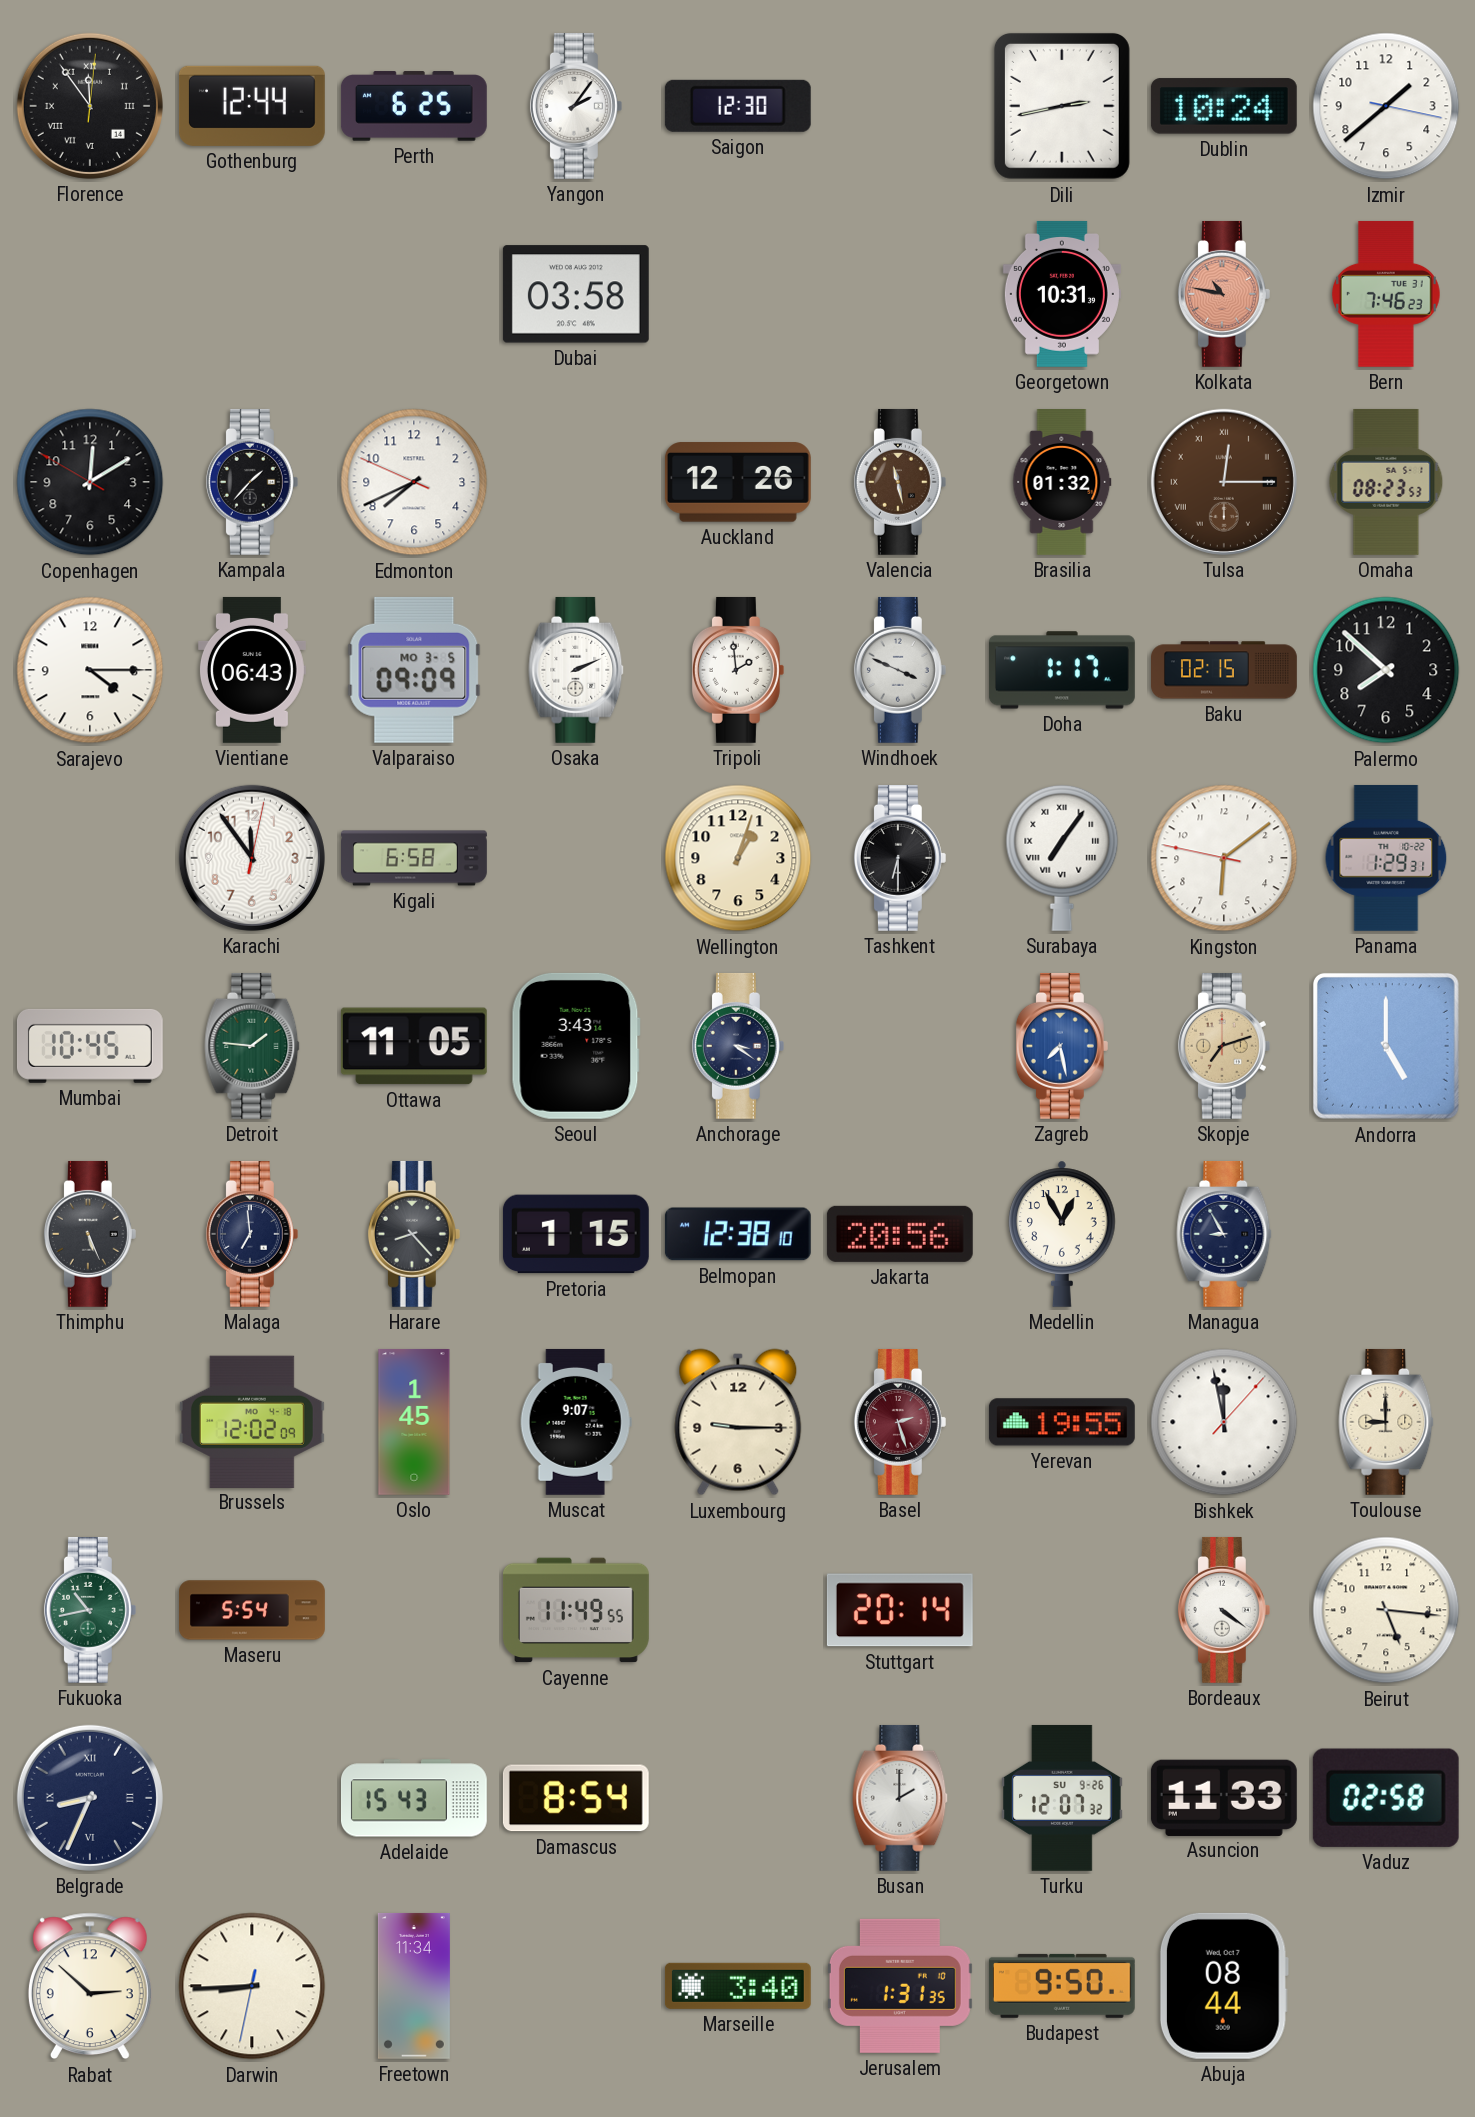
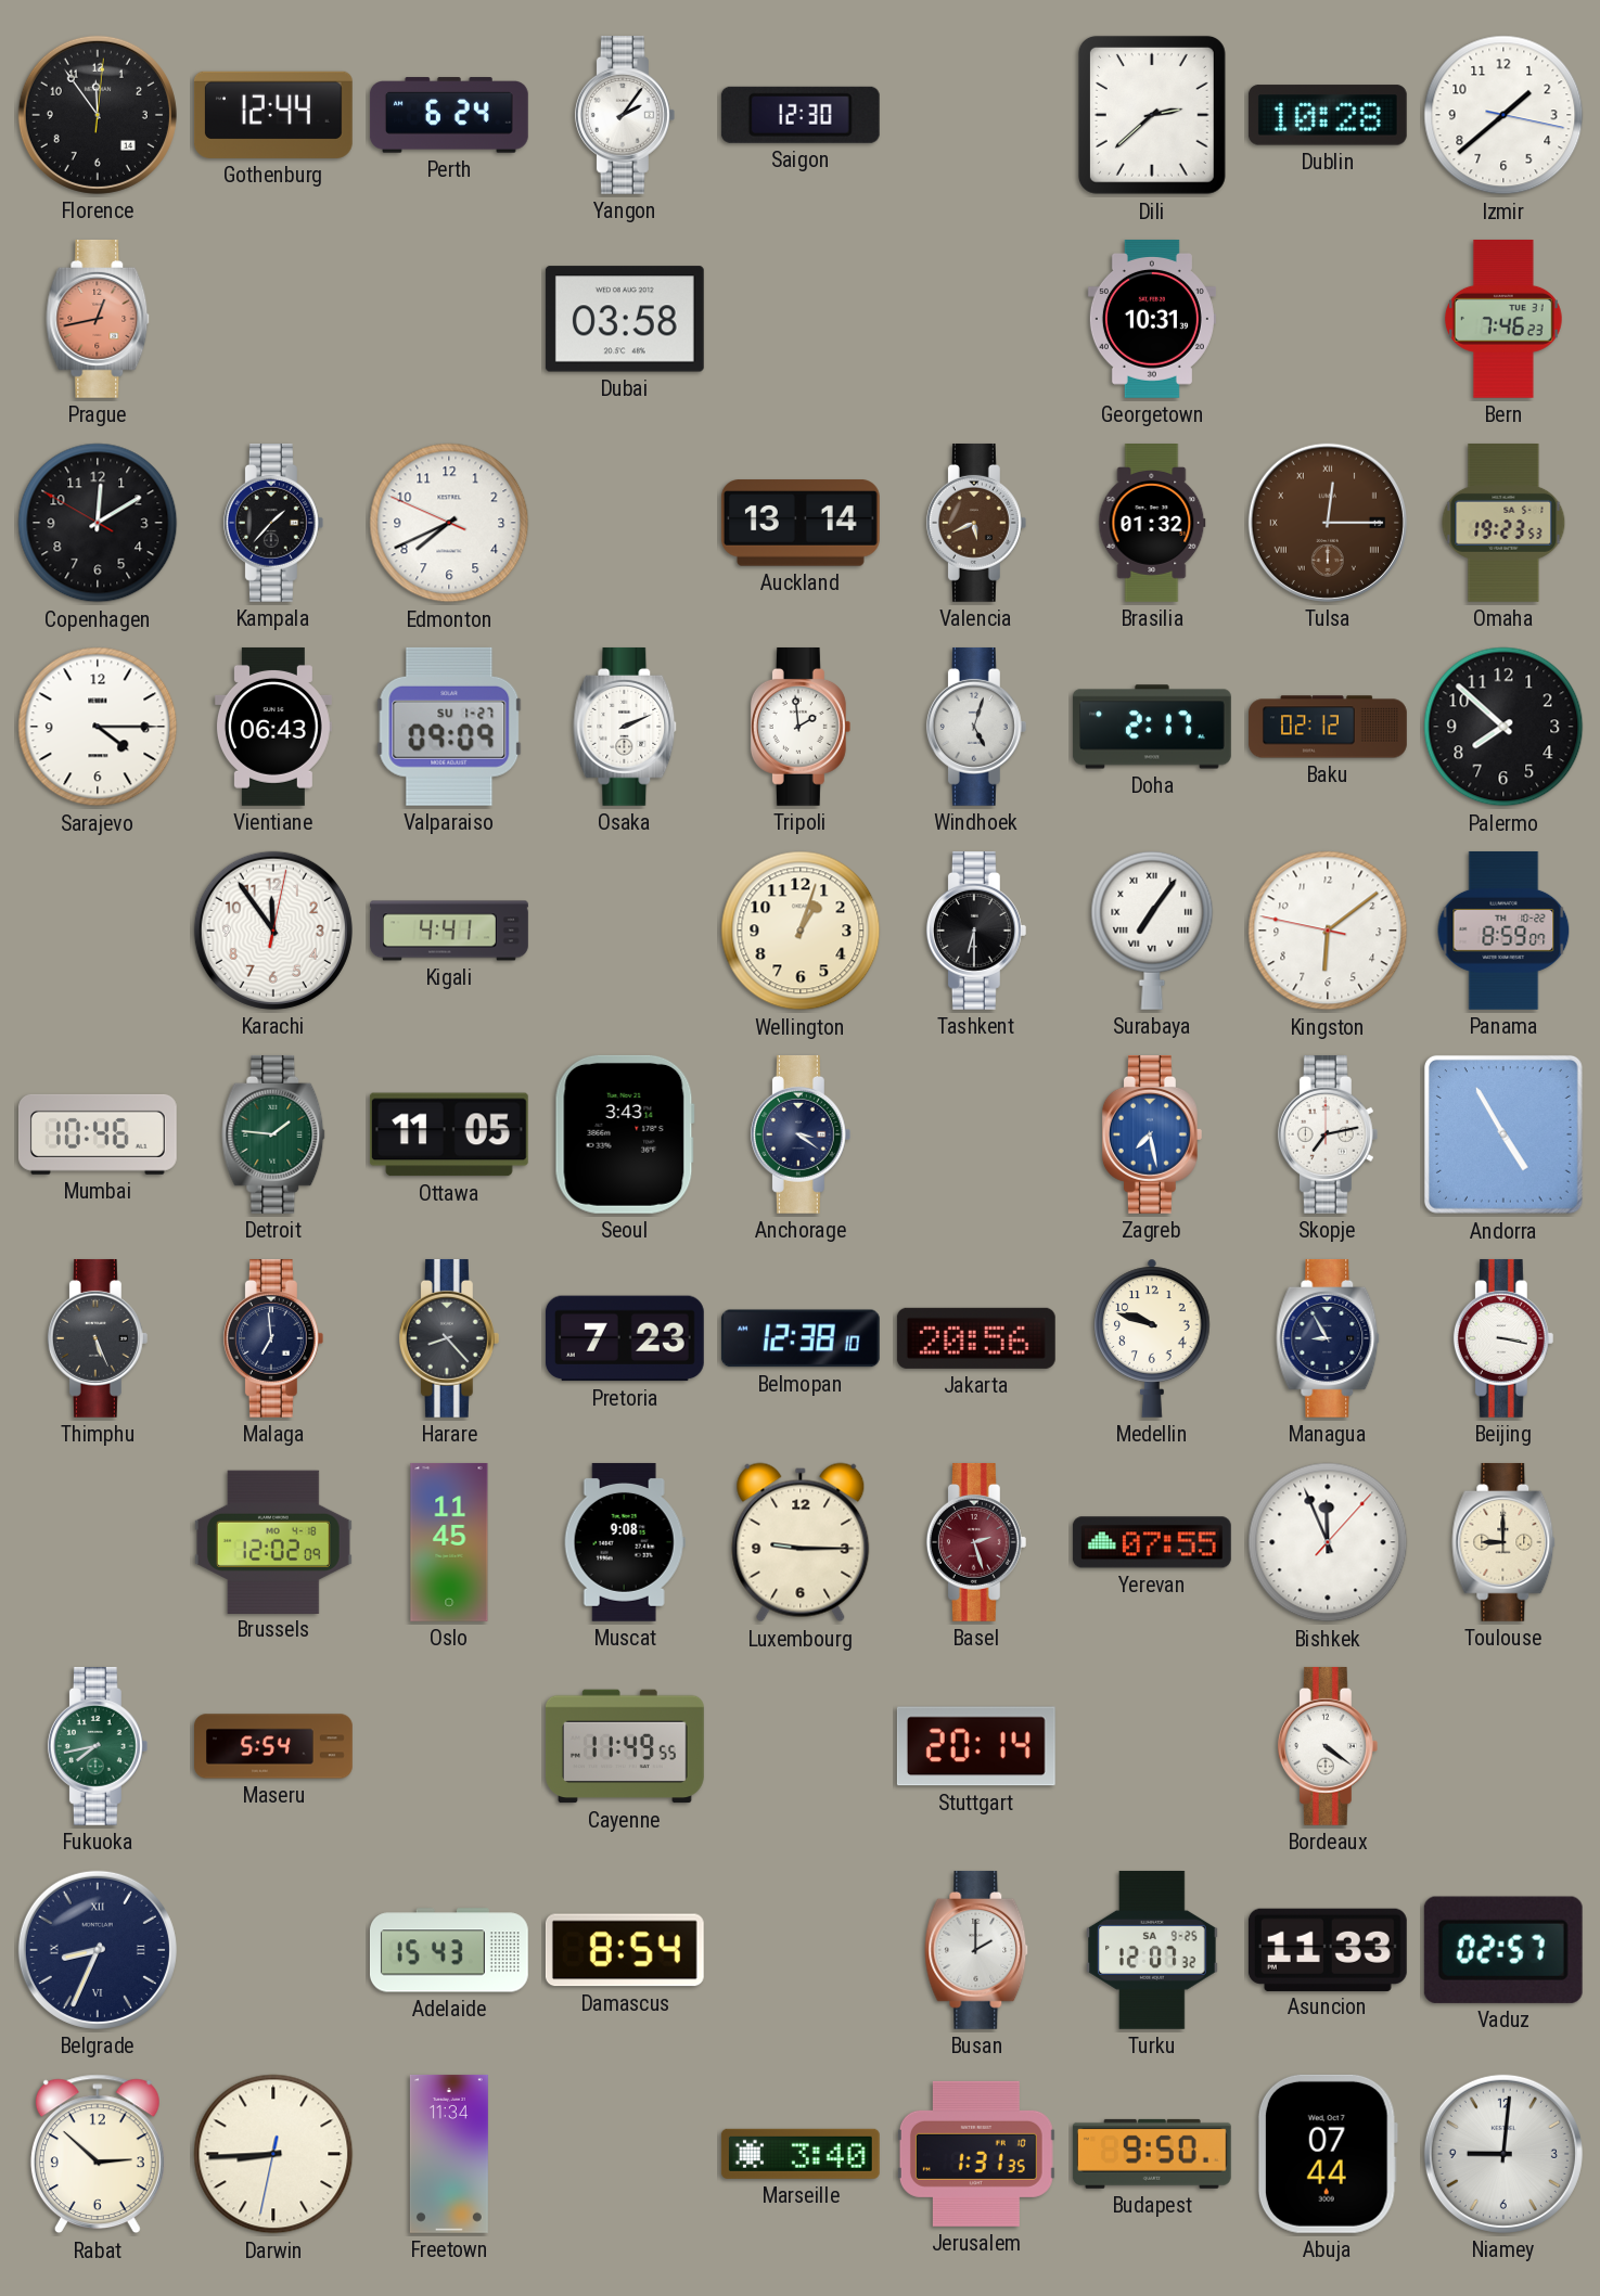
Florence numerals: Roman -> Arabic
Perth: 6:25 -> 6:24
Dili: 2:43 -> 2:38
Dublin: 10:24 -> 10:28
Prague: none -> 12:43
Kolkata: 10:47 -> none
Auckland: 12:26 -> 13:14
Valencia: 11:28 -> 5:41
Omaha: 08:23 -> 19:23
Valparaiso date: MO 3-5 -> SU 1-27
Windhoek: 3:49 -> 5:03
Doha: 1:17 -> 2:17
Baku: 02:15 -> 02:12
Kigali: 6:58 -> 4:41
Panama: 1:29 -> 8:59
Mumbai: 10:45 -> 10:46
Skopje: 7:12 -> 7:13
Skopje dial: champagne -> white
Andorra: 5:00 -> 4:55
Pretoria: 1:15 -> 7:23
Medellin: 12:55 -> 9:48
Beijing: none -> 3:17
Oslo: 1:45 -> 11:45
Muscat: 9:07 -> 9:08
Yerevan: 19:55 -> 07:55
Bishkek: 11:58 -> 11:56
Fukuoka: 10:43 -> 7:43
Beirut: 5:16 -> none
Turku date: SU 9-26 -> SA 9-25
Vaduz: 02:58 -> 02:57
Abuja: 08:44 -> 07:44
Niamey: none -> 9:01
